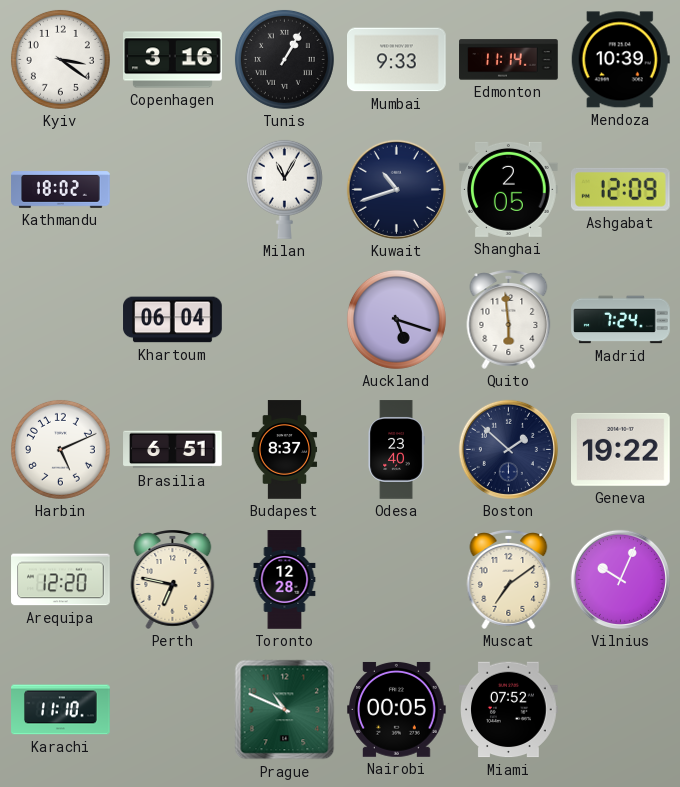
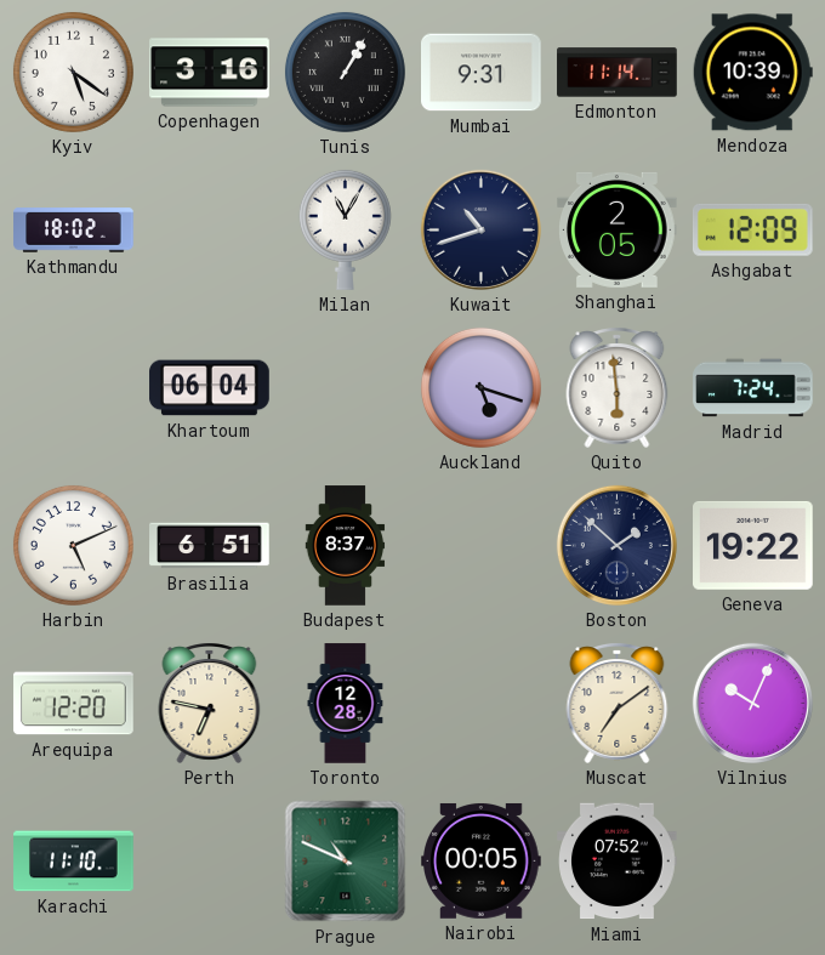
Kyiv: 3:21 -> 5:21
Mumbai: 9:33 -> 9:31
Odesa: 23:40 -> none
